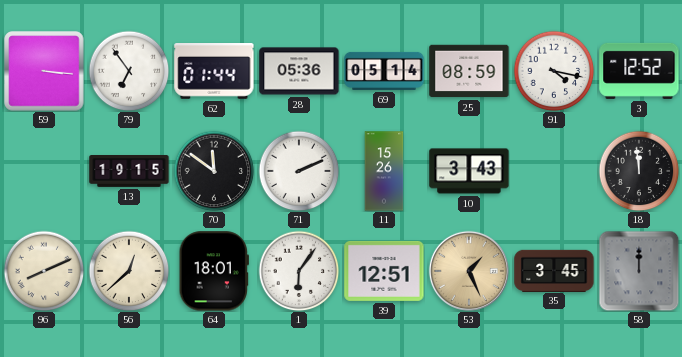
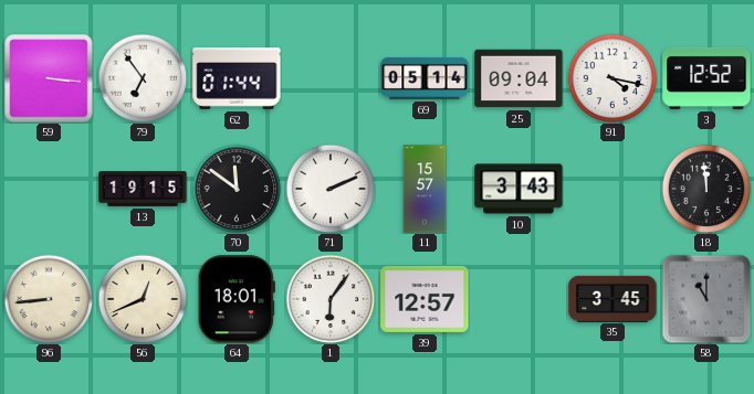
28: 05:36 -> none
25: 08:59 -> 09:04
11: 15:26 -> 15:57
96: 8:11 -> 8:44
56: 12:38 -> 12:41
39: 12:51 -> 12:57
53: 1:26 -> none
58: 12:00 -> 11:00
